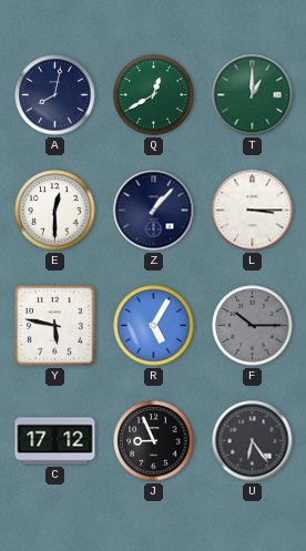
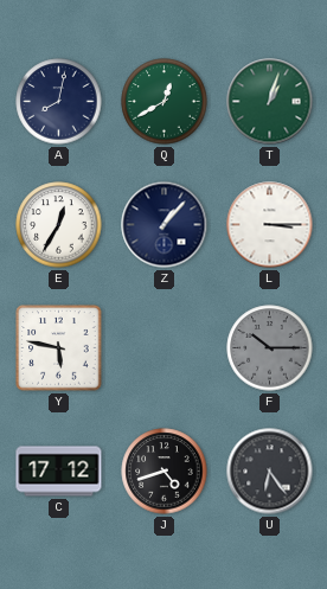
T: 1:00 -> 1:03
E: 12:30 -> 12:35
R: 5:05 -> none
J: 8:56 -> 4:42
